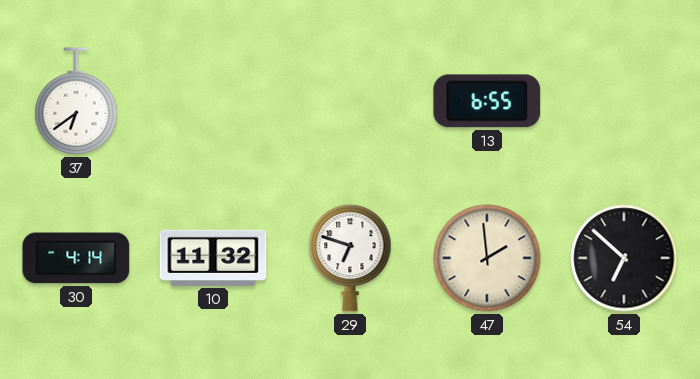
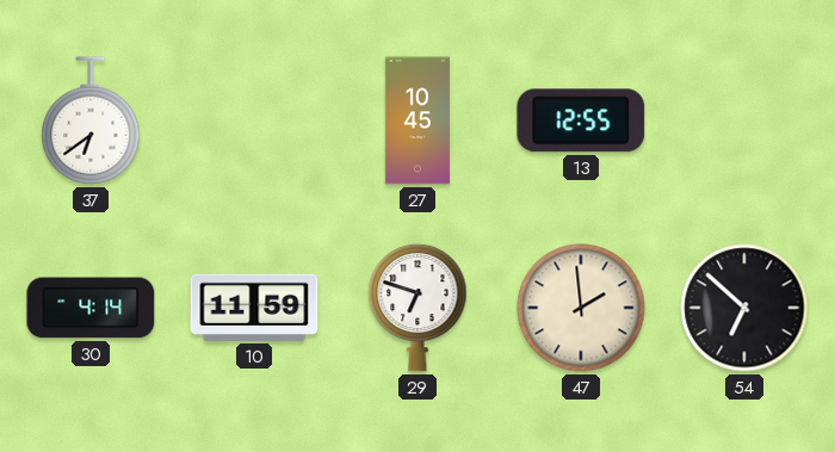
27: none -> 10:45
13: 6:55 -> 12:55
10: 11:32 -> 11:59
